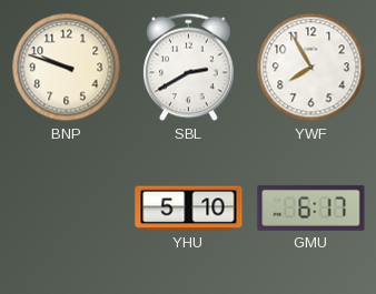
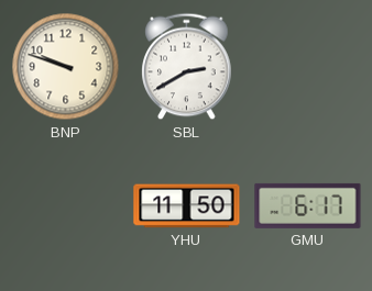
YWF: 7:55 -> none
YHU: 5:10 -> 11:50
